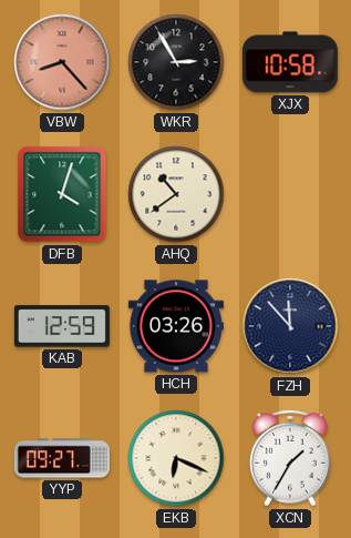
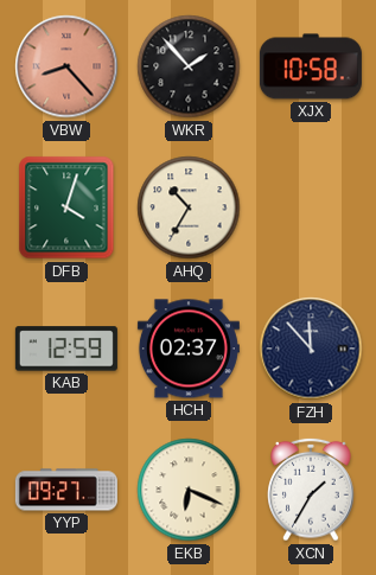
WKR: 2:55 -> 1:53
AHQ: 10:39 -> 10:35
HCH: 03:26 -> 02:37
